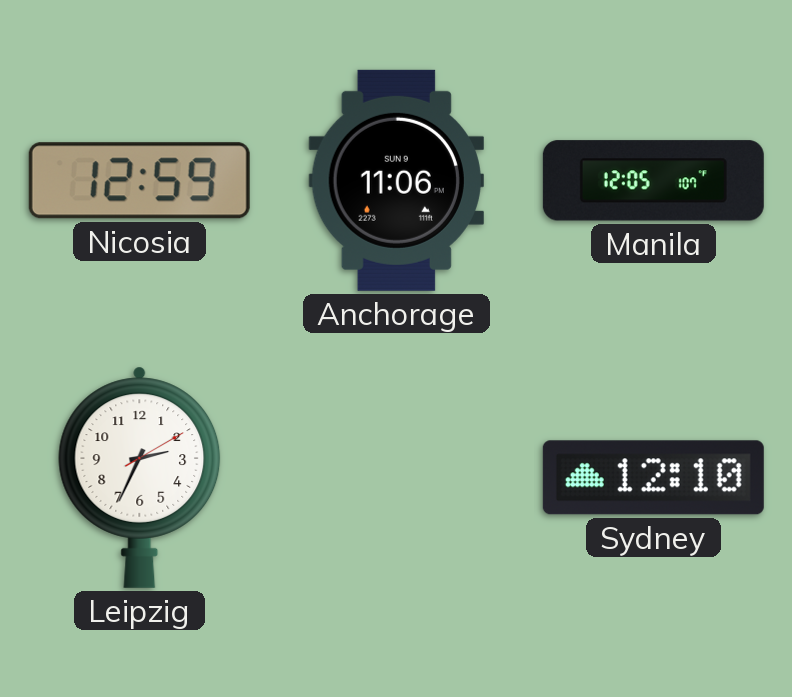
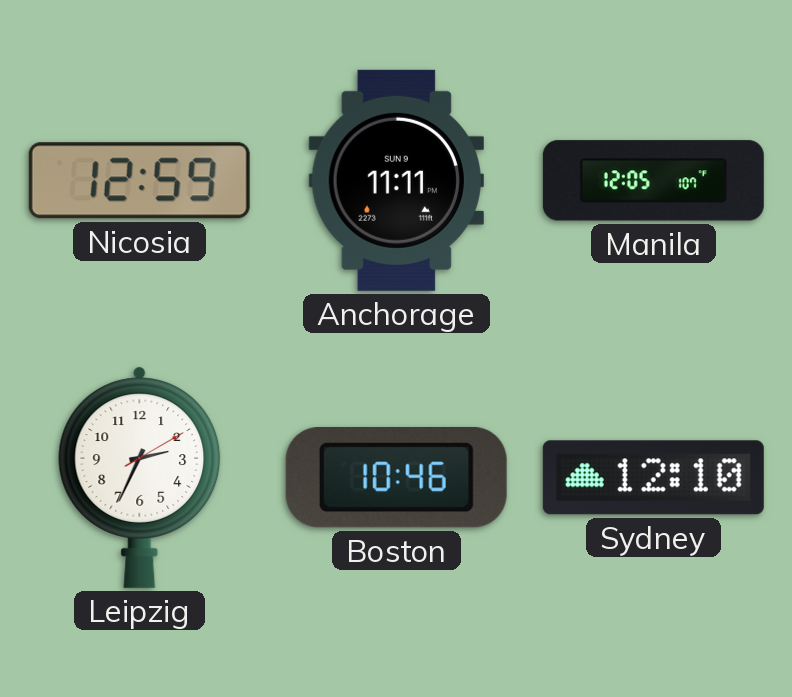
Anchorage: 11:06 -> 11:11
Boston: none -> 10:46
